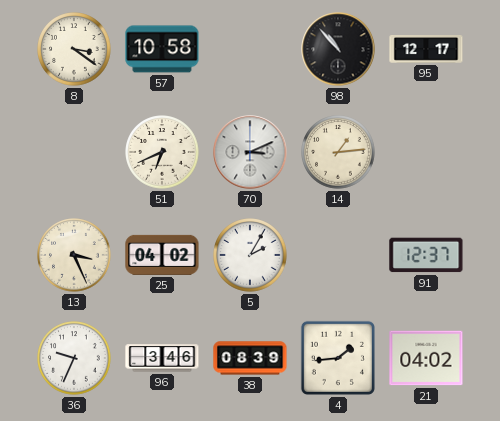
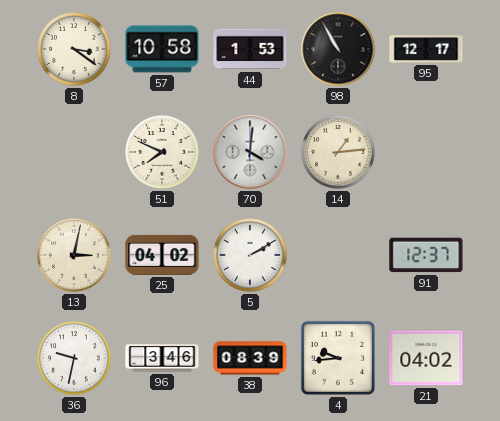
44: none -> 1:53
98: 10:53 -> 10:55
51: 6:41 -> 7:49
70: 3:11 -> 4:01
13: 3:26 -> 3:02
5: 2:05 -> 2:10
36: 9:34 -> 9:32
4: 1:44 -> 9:44
